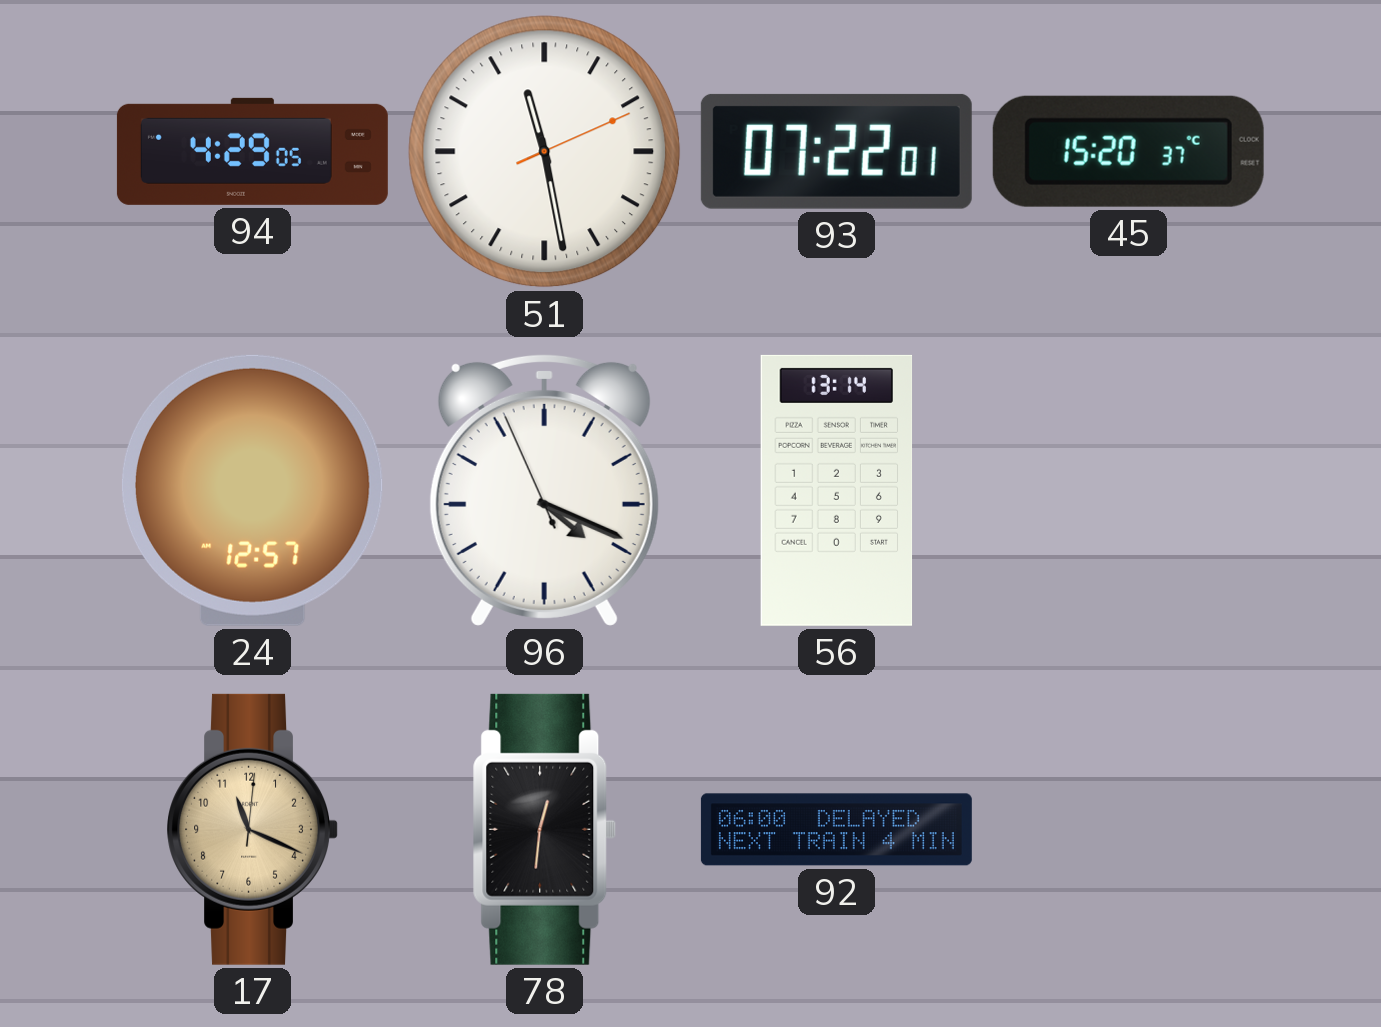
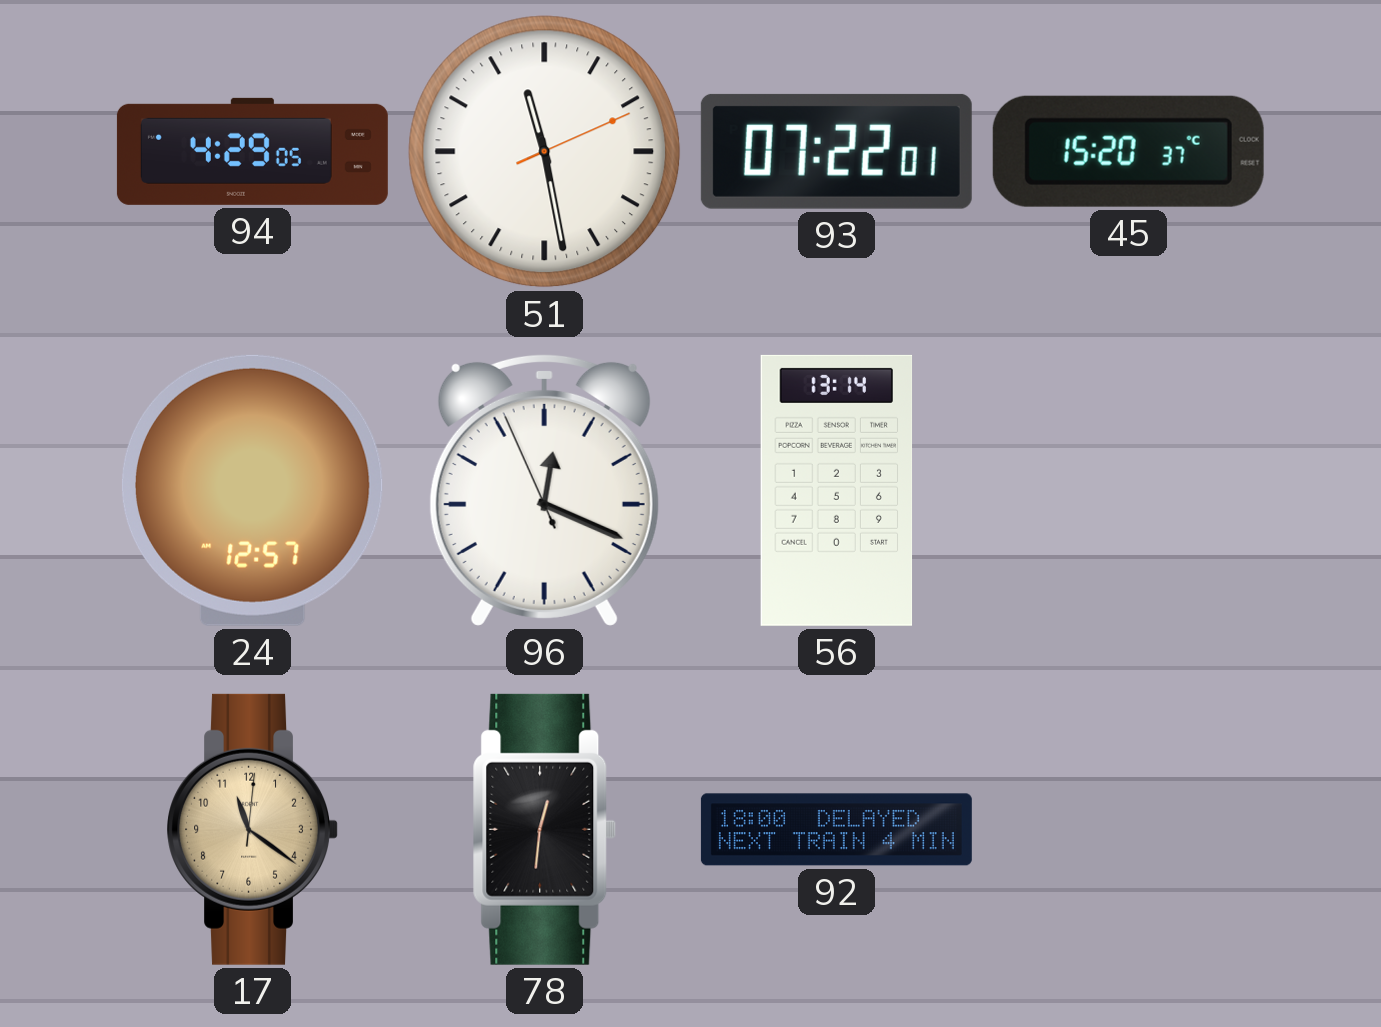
96: 4:18 -> 12:18
17: 11:19 -> 11:21
92: 06:00 -> 18:00
